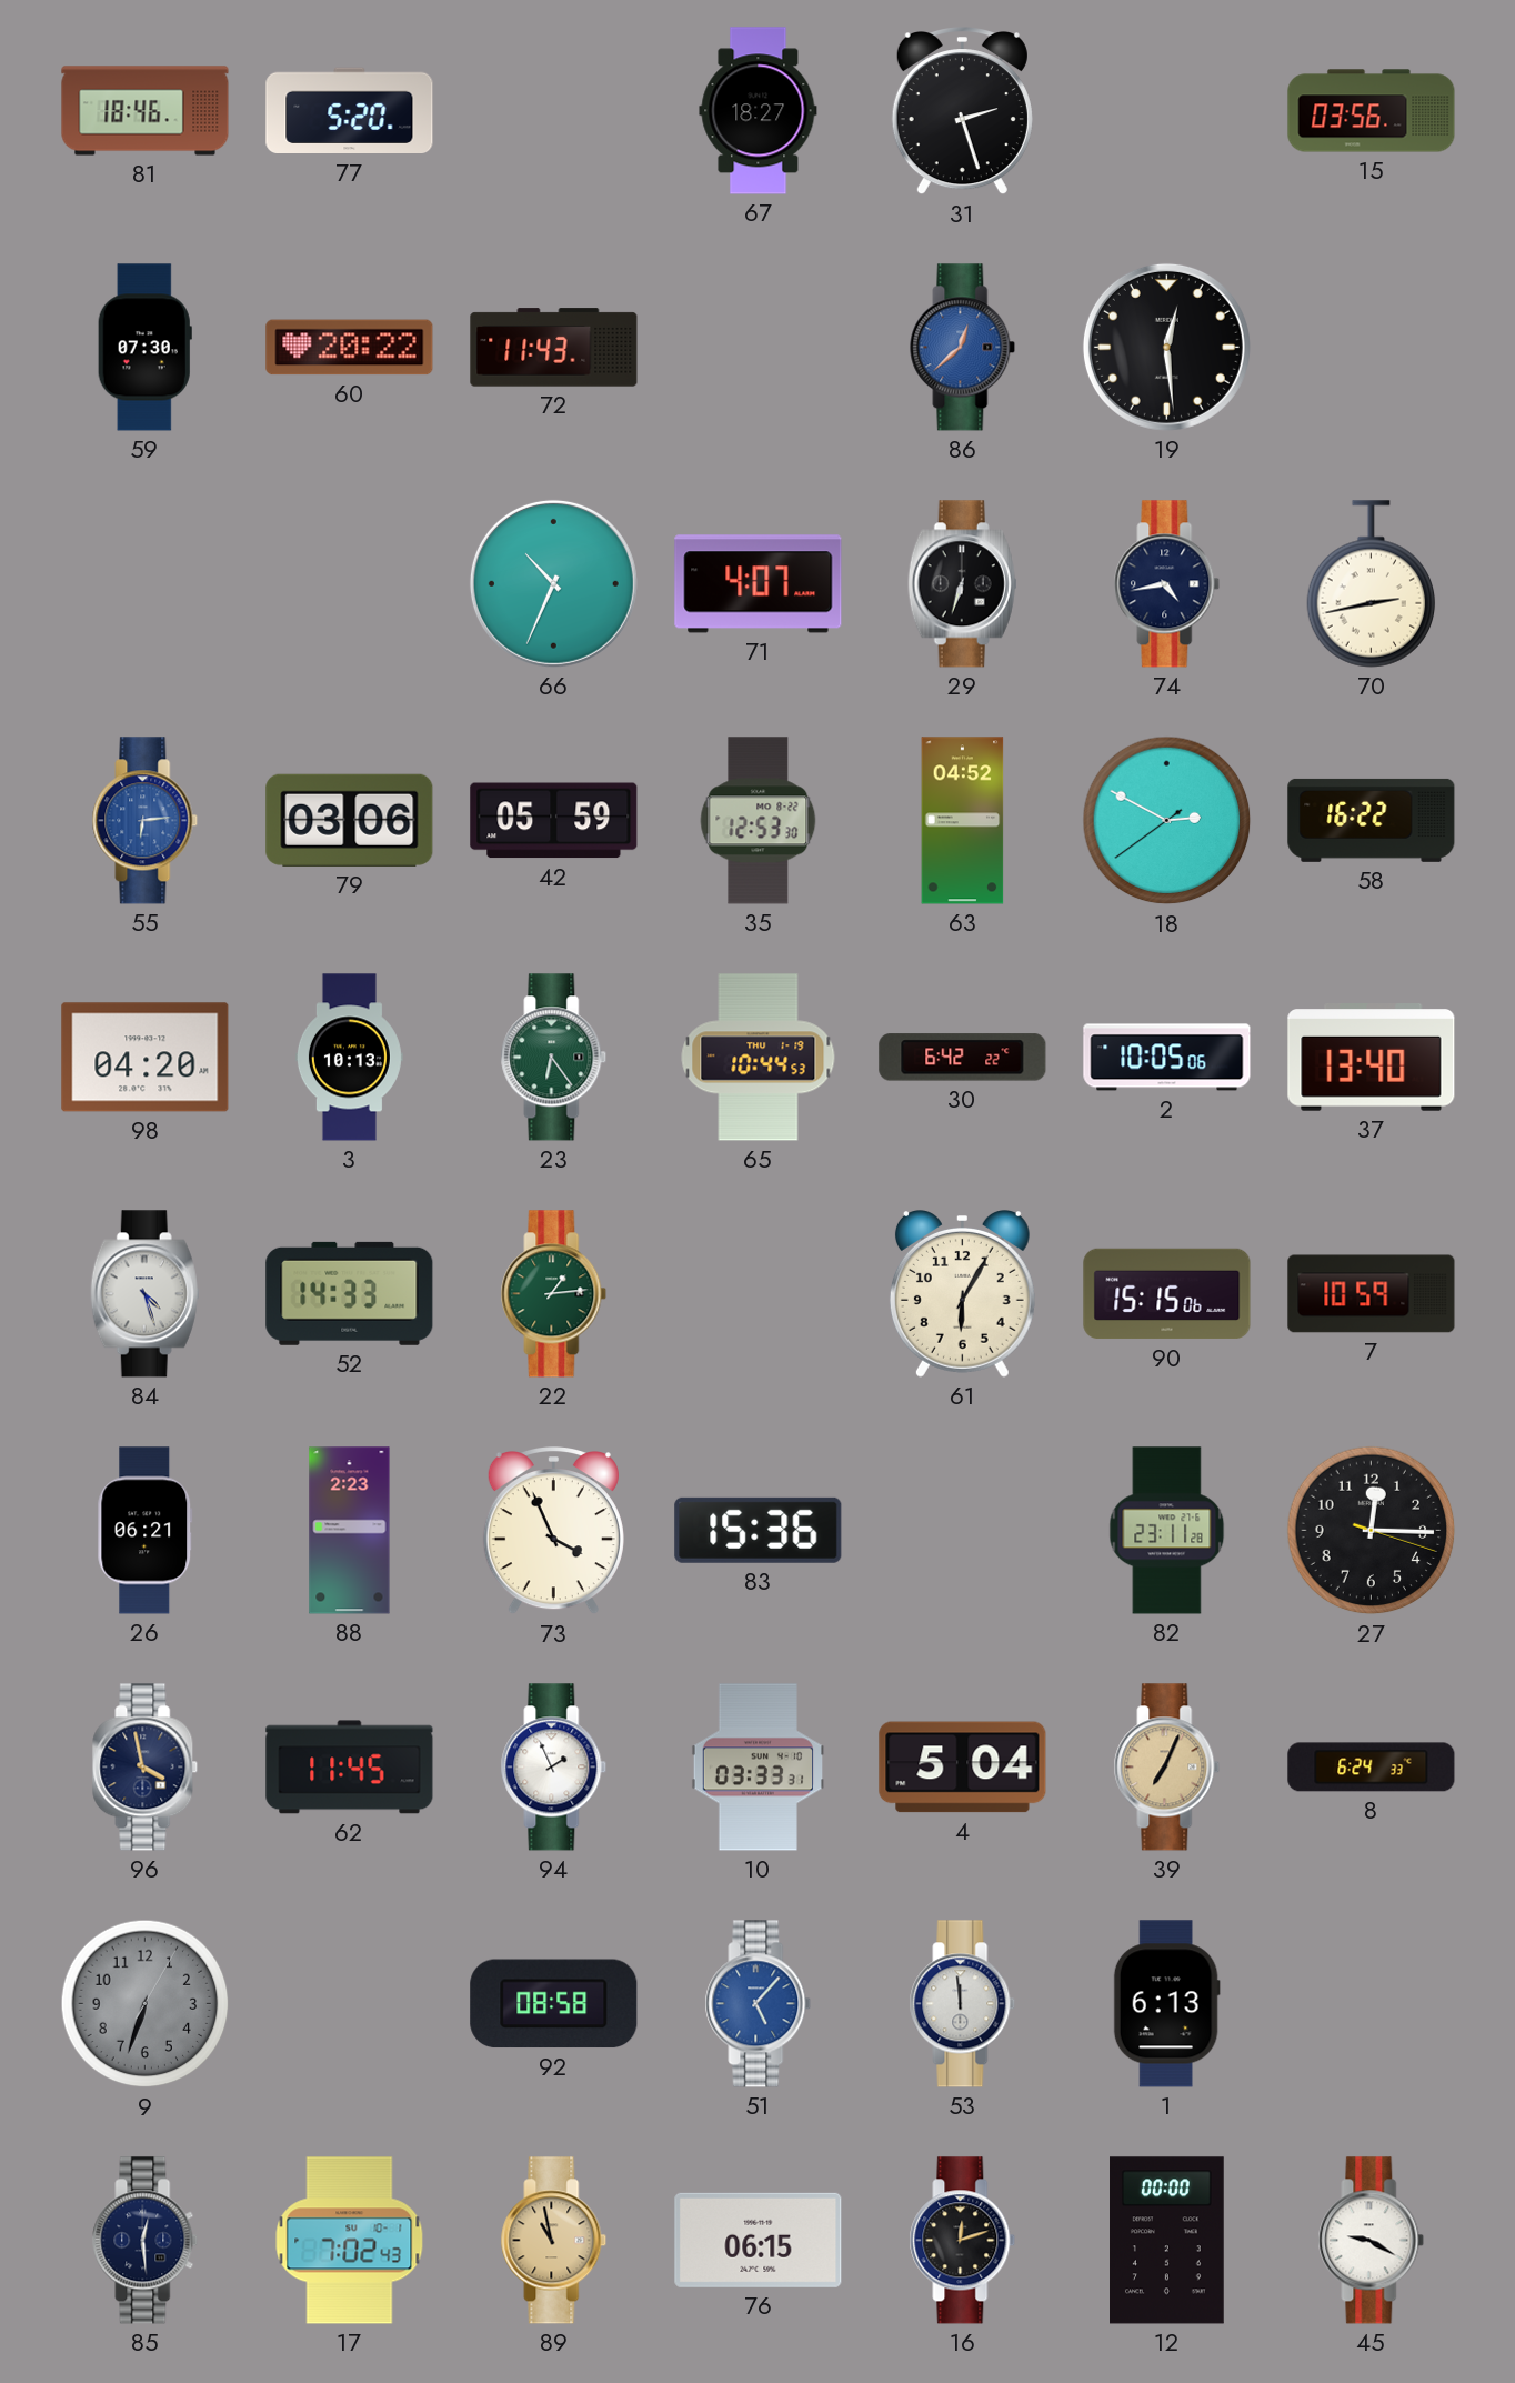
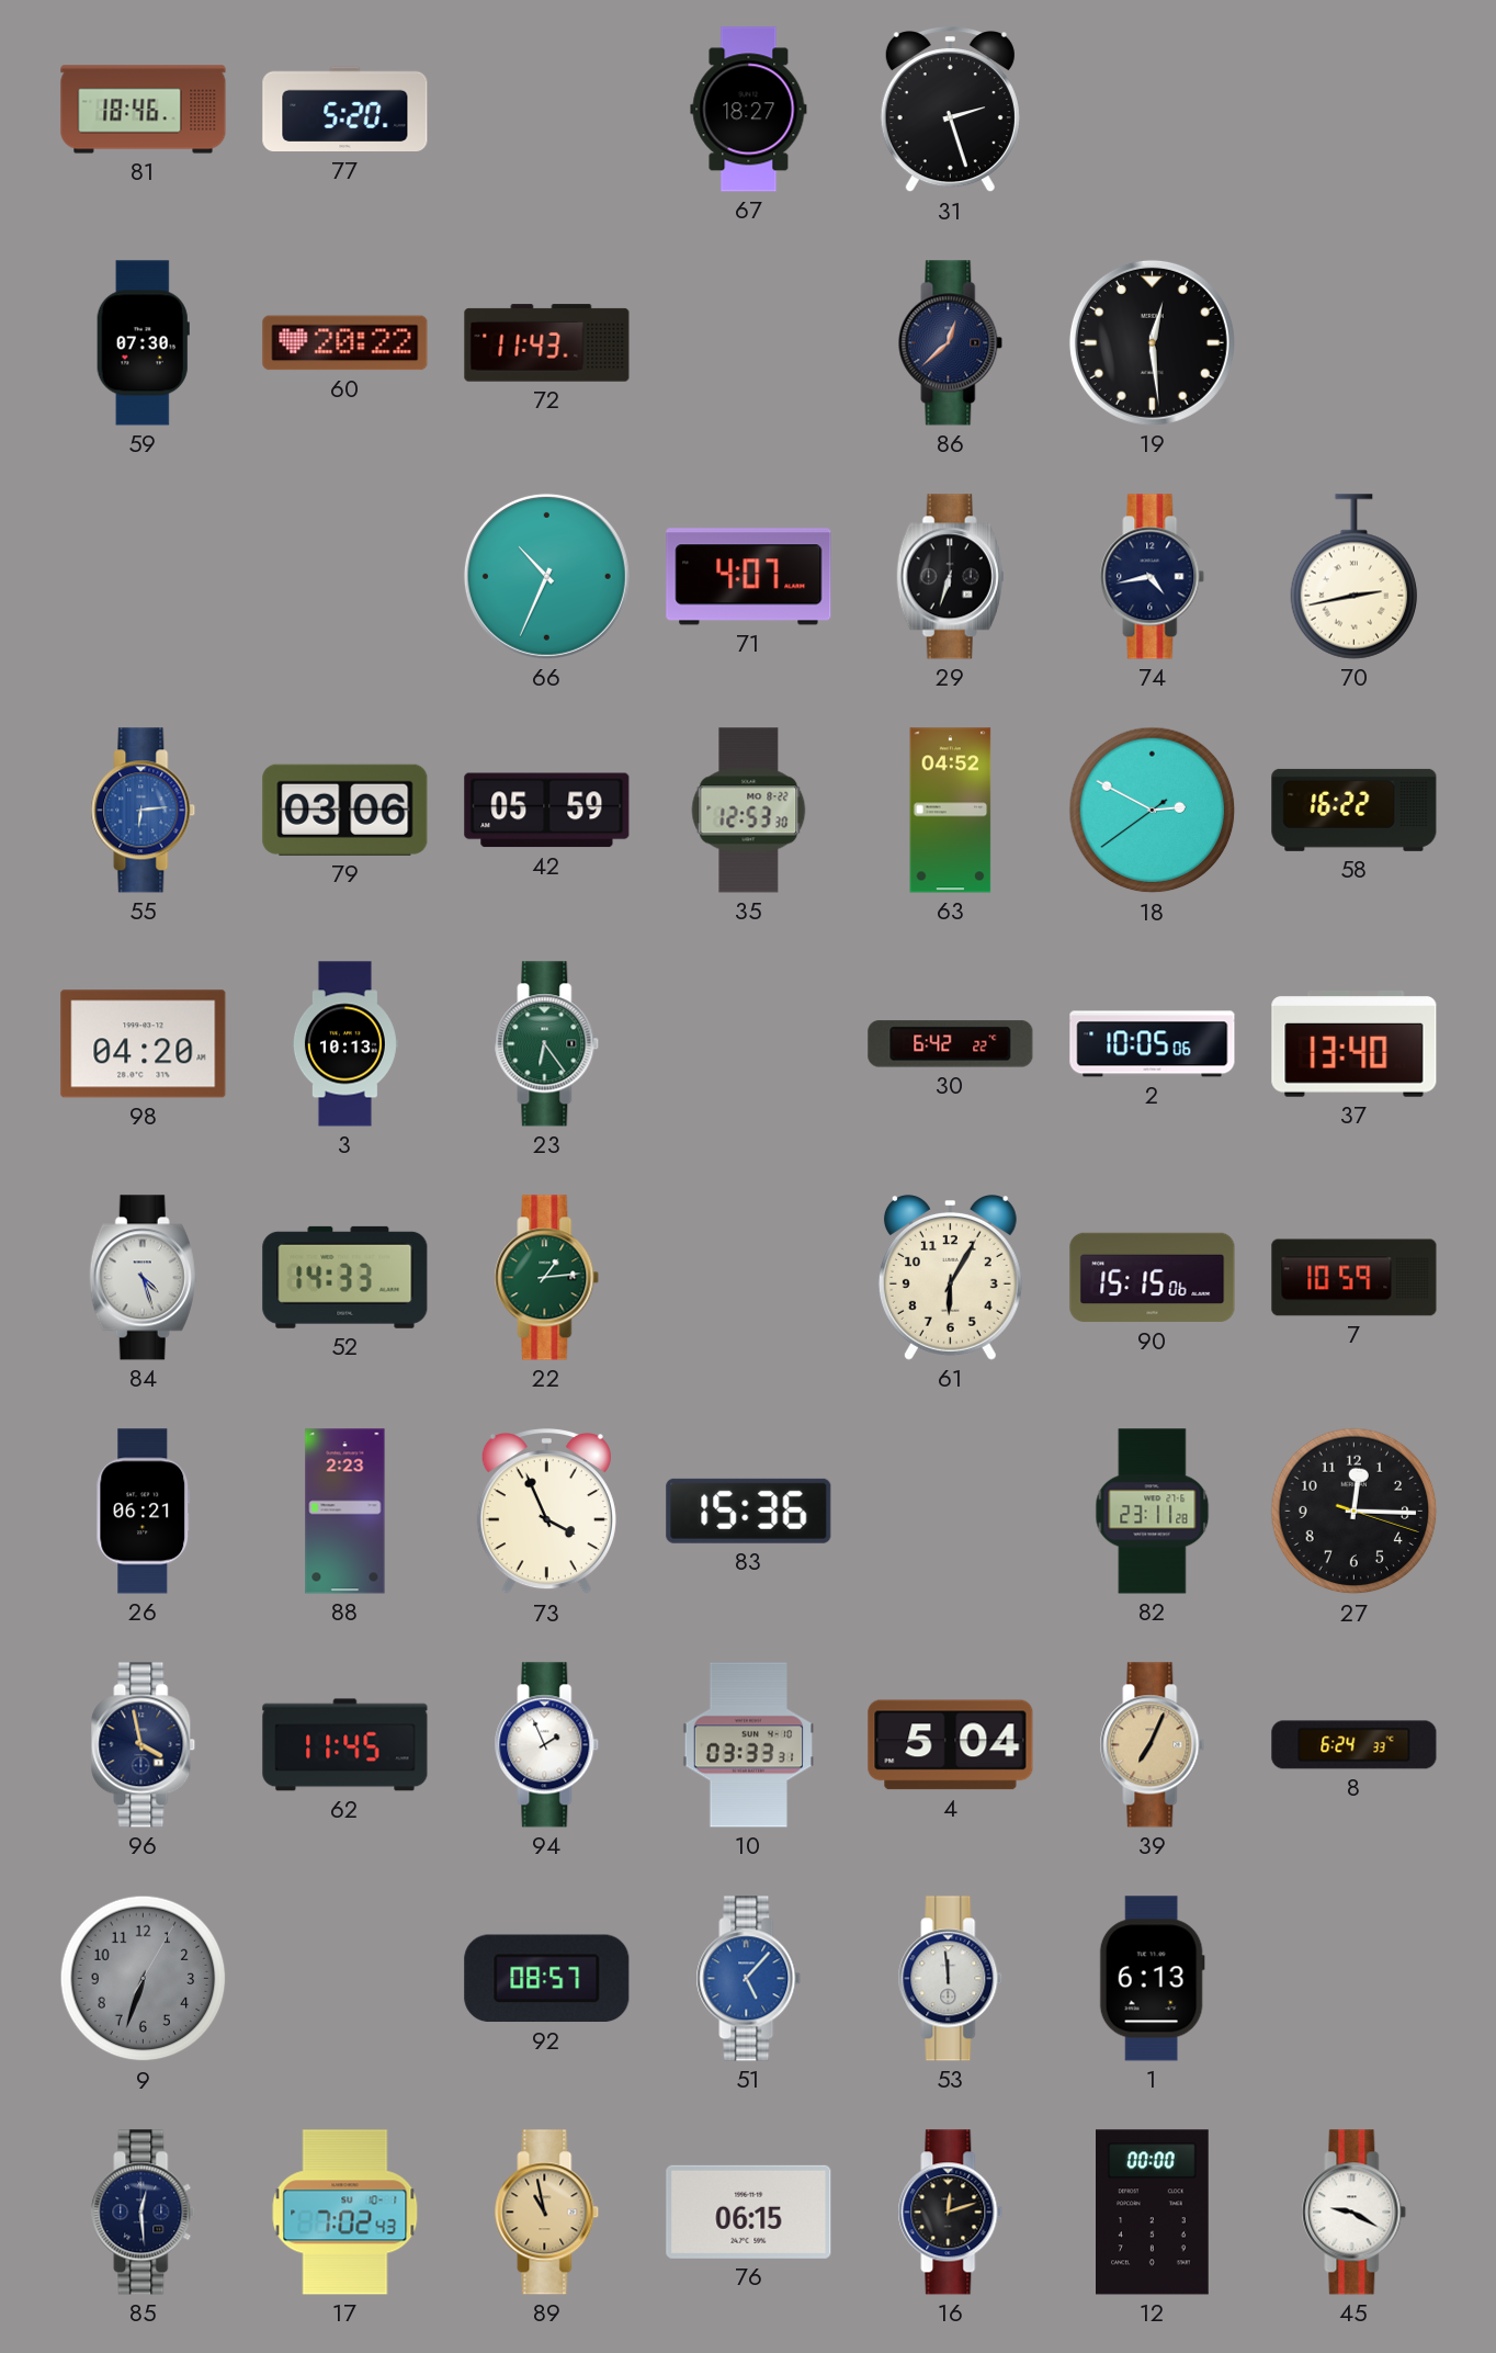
15: 03:56 -> none
86 dial: blue -> navy
65: 10:44 -> none
92: 08:58 -> 08:57
